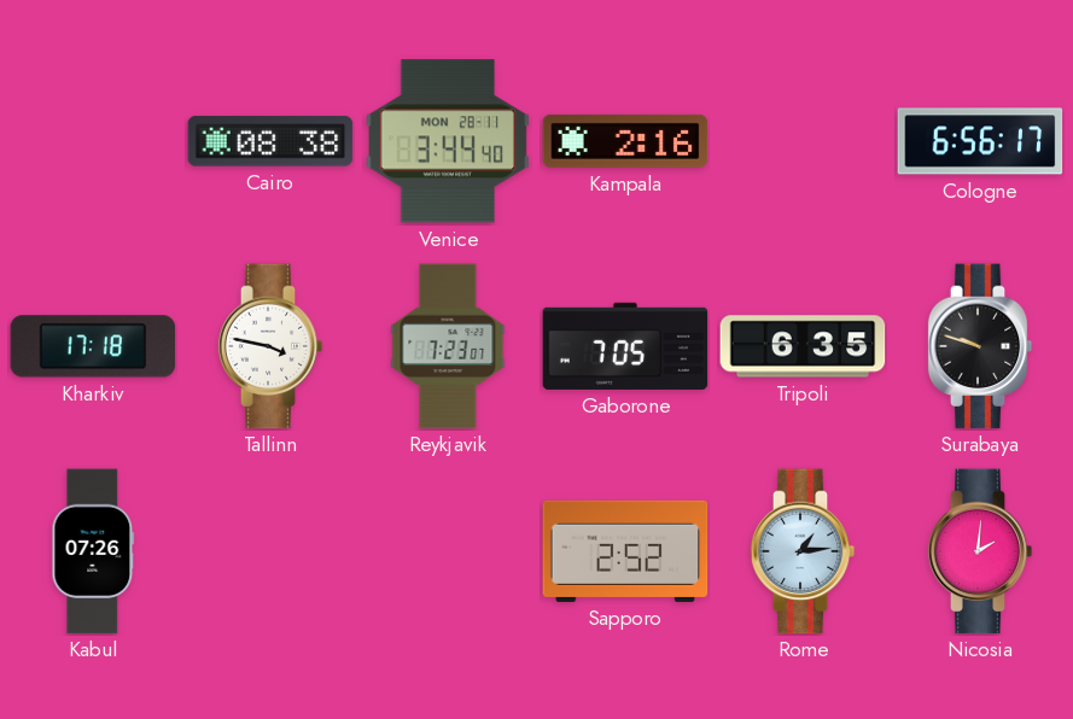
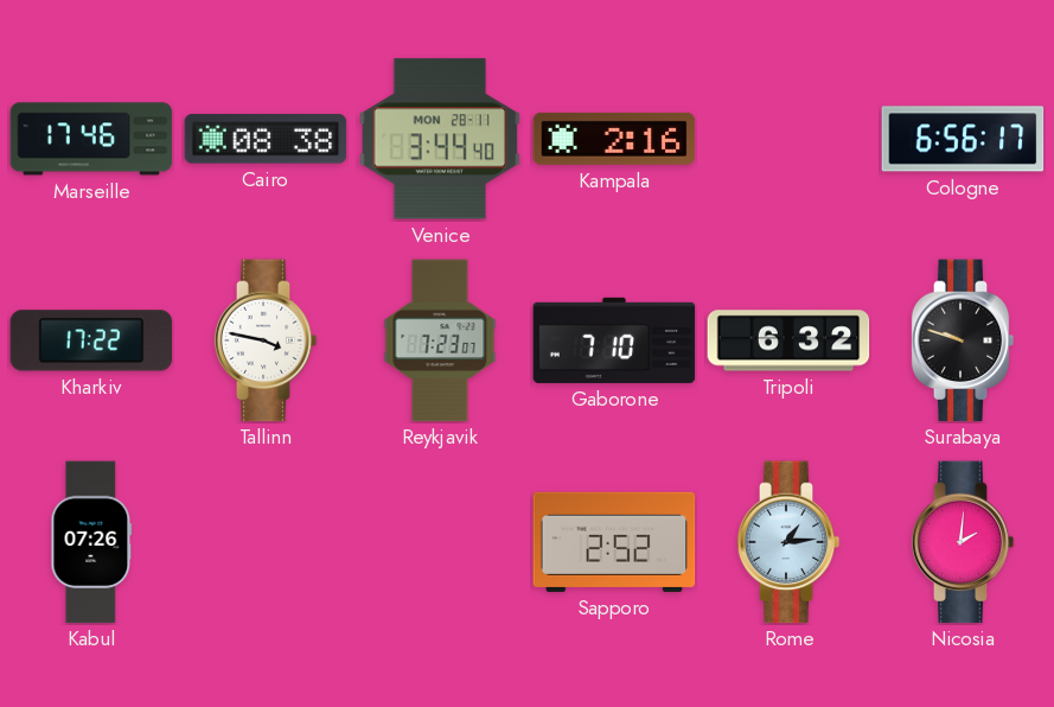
Marseille: none -> 17:46
Kharkiv: 17:18 -> 17:22
Gaborone: 7:05 -> 7:10
Tripoli: 6:35 -> 6:32
